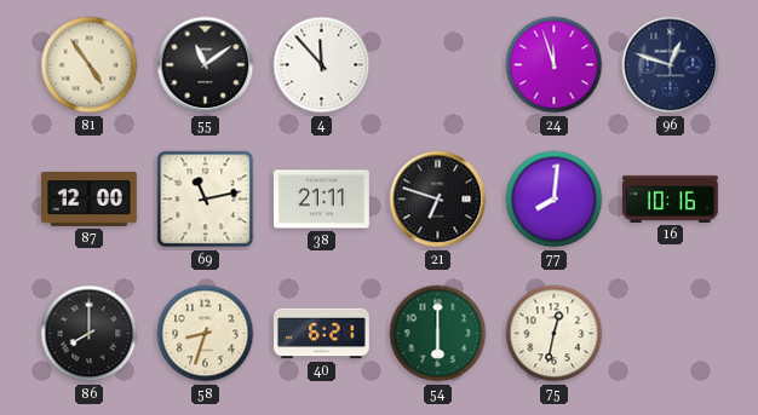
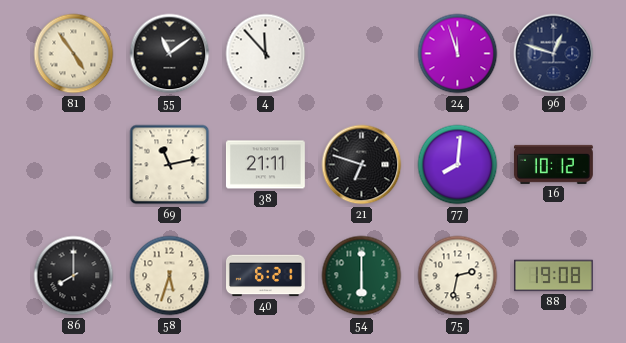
87: 12:00 -> none
16: 10:16 -> 10:12
58: 8:33 -> 5:33
75: 12:32 -> 2:32
88: none -> 19:08
